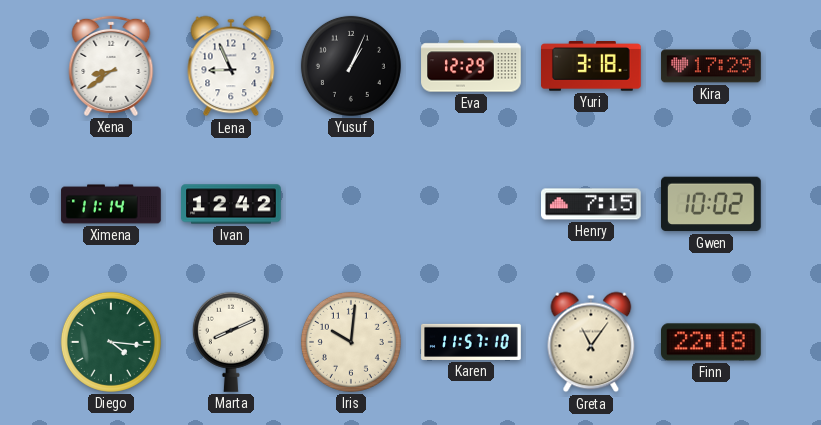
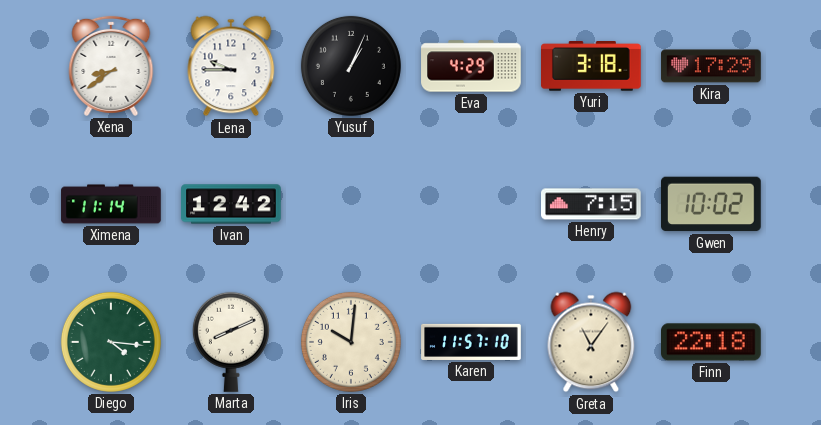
Lena: 8:56 -> 9:45
Eva: 12:29 -> 4:29
